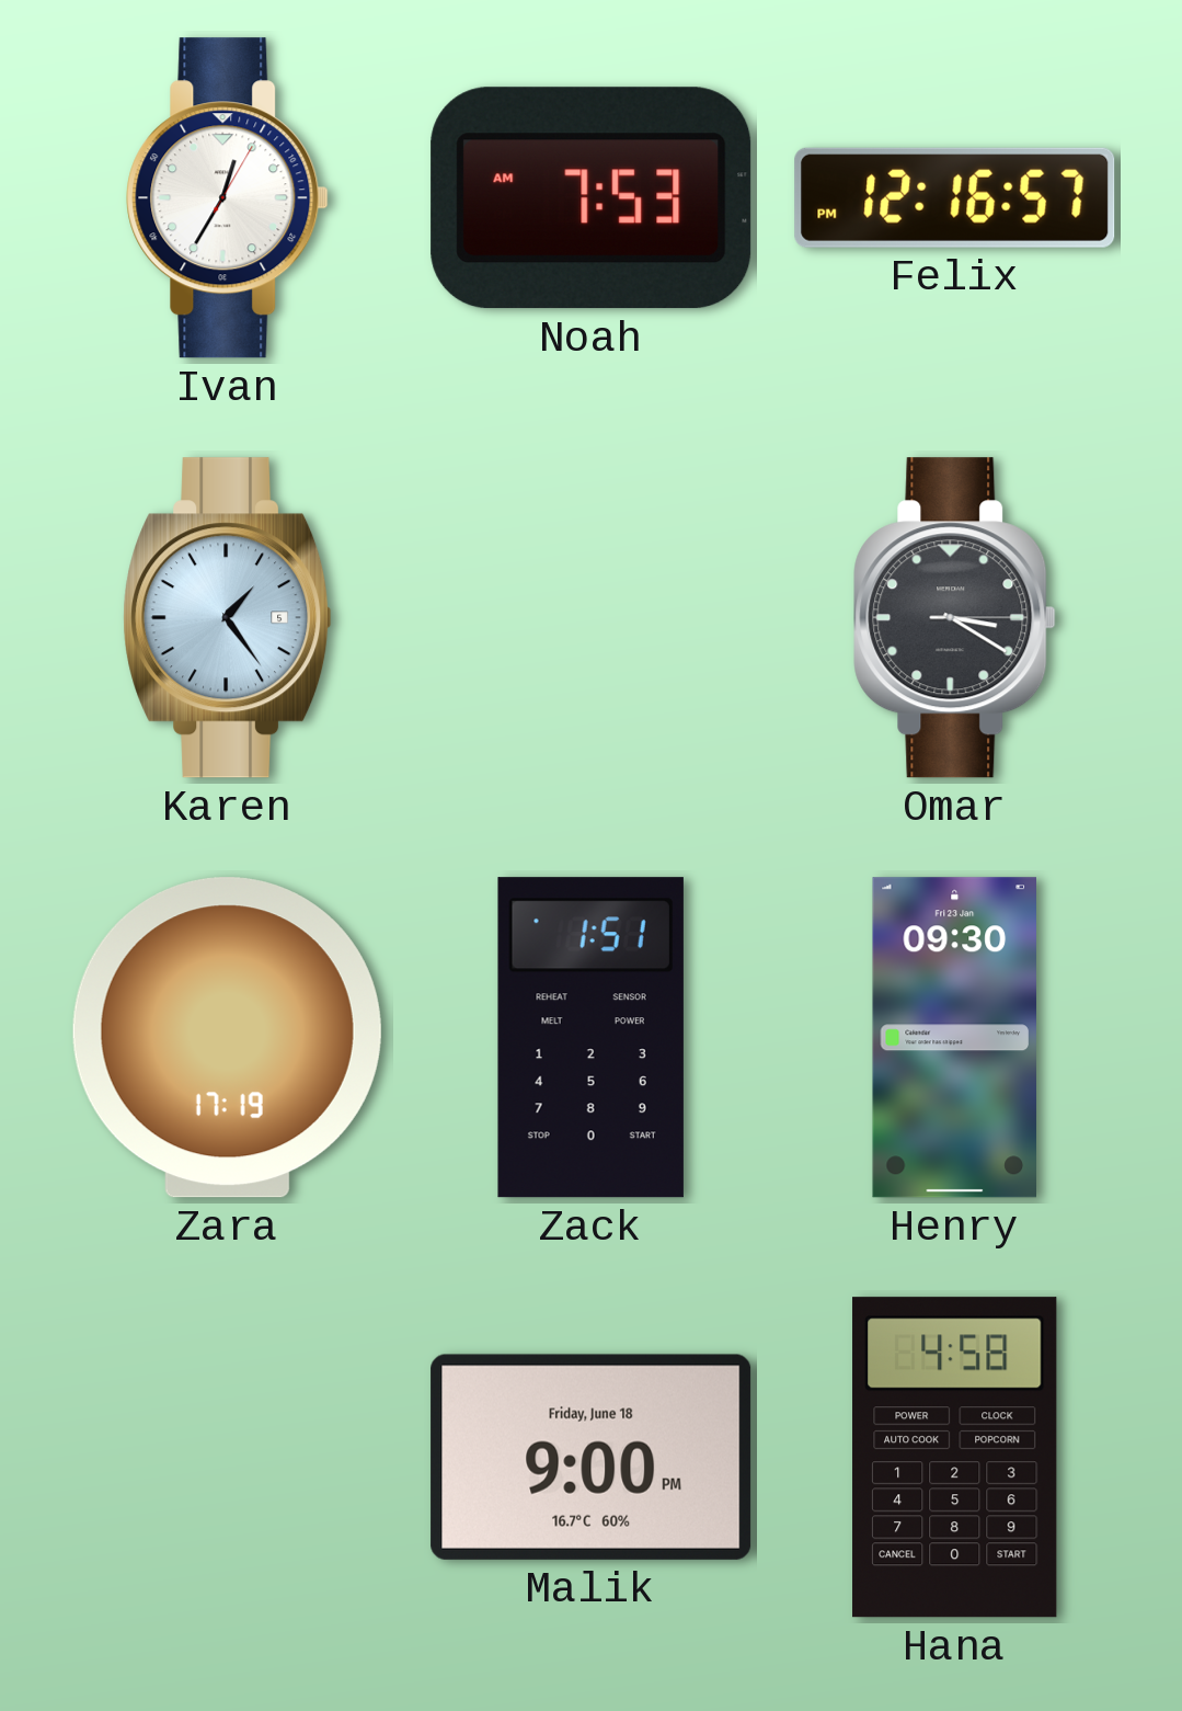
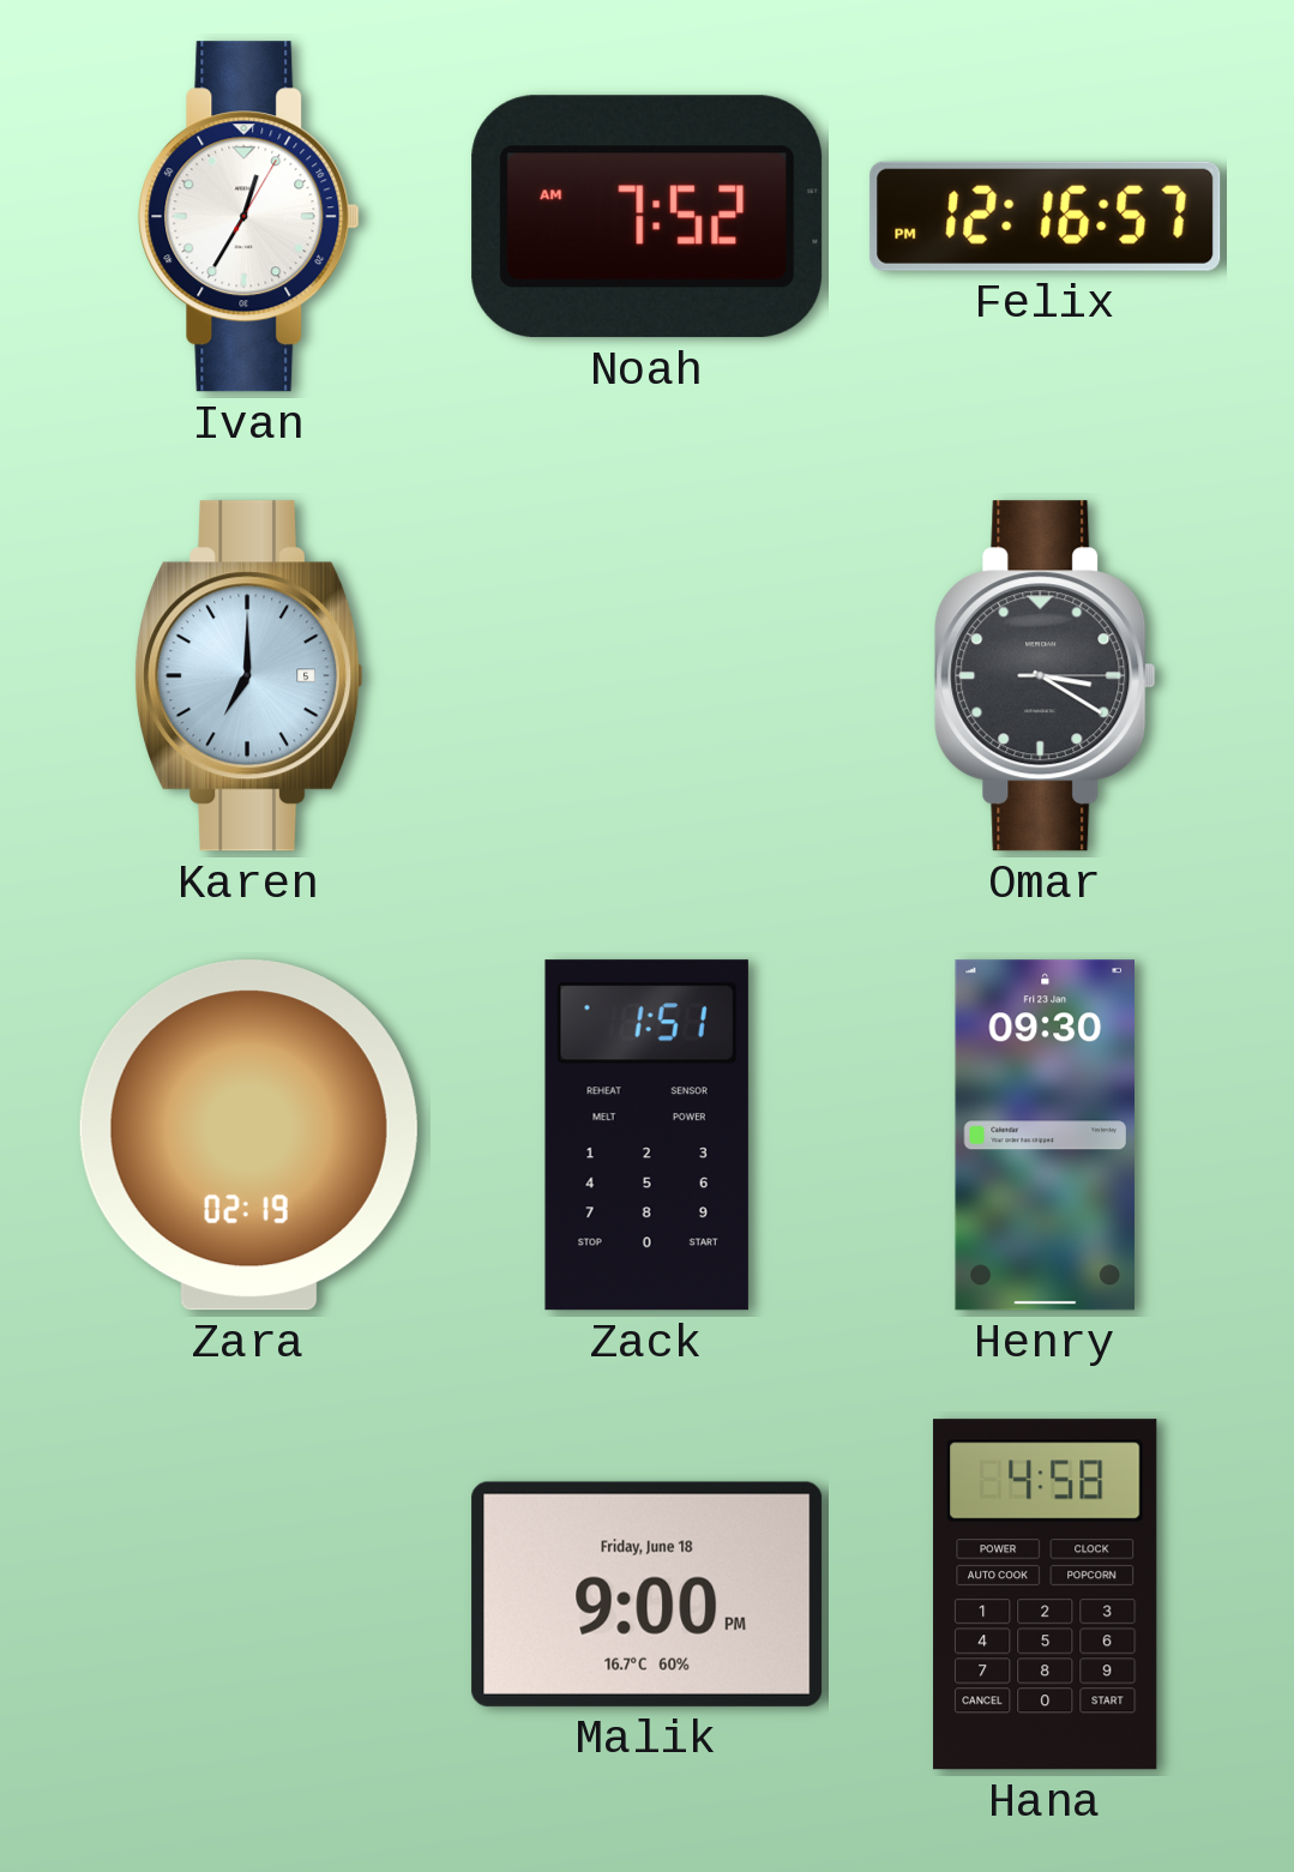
Noah: 7:53 -> 7:52
Karen: 1:24 -> 7:00
Zara: 17:19 -> 02:19
